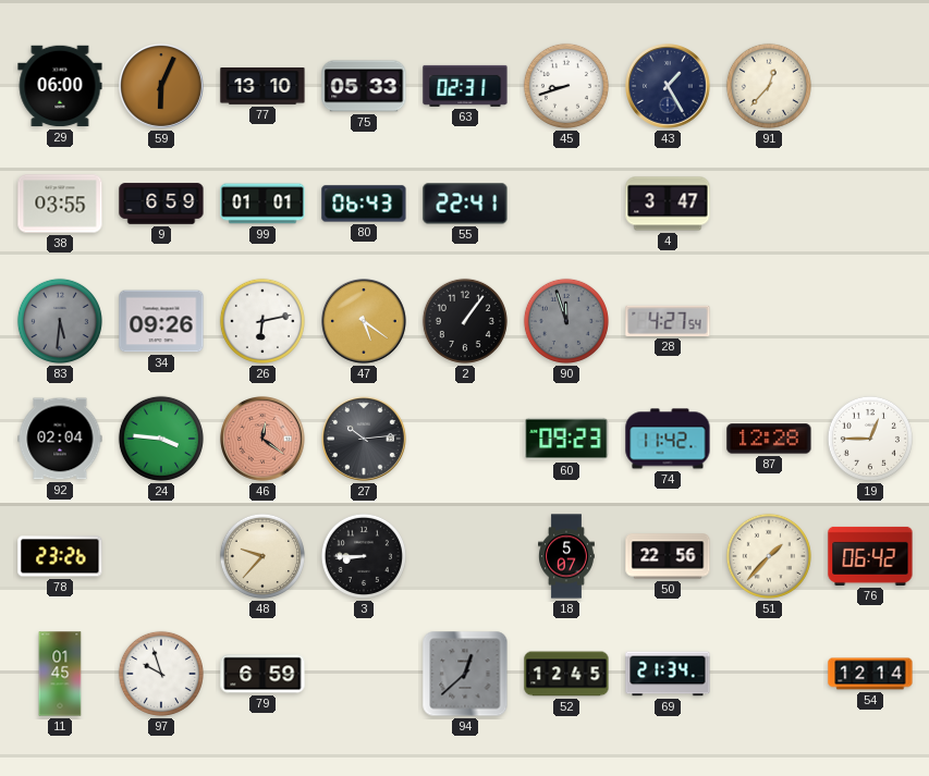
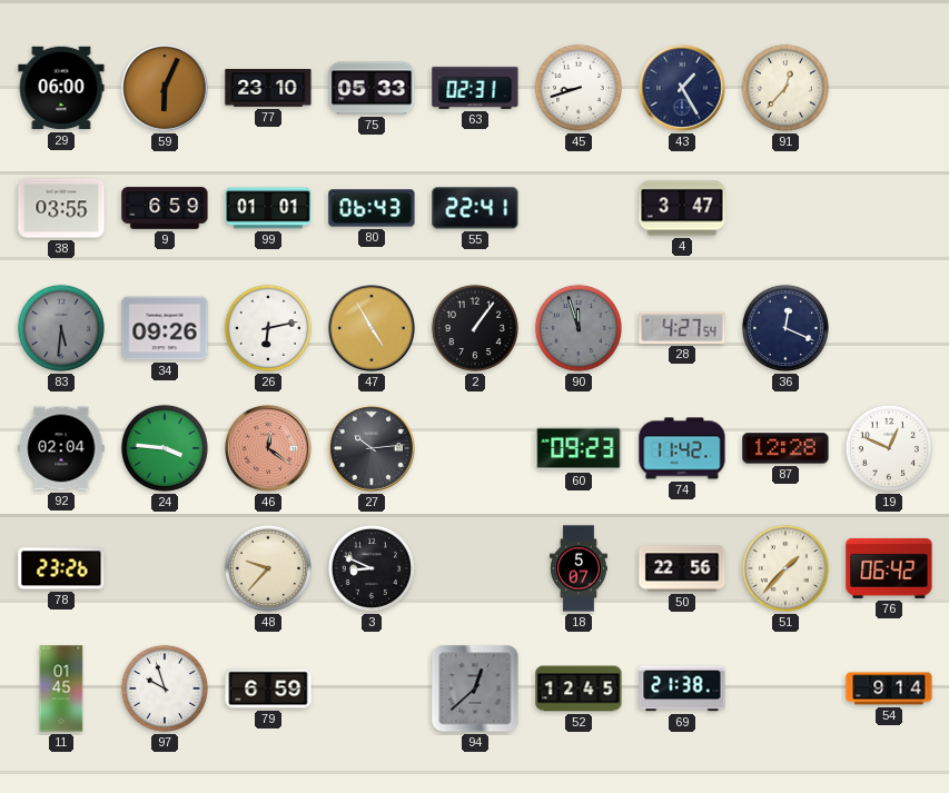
77: 13:10 -> 23:10
47: 5:21 -> 4:55
36: none -> 12:19
19: 12:45 -> 12:49
3: 8:45 -> 8:49
69: 21:34 -> 21:38
54: 12:14 -> 9:14
